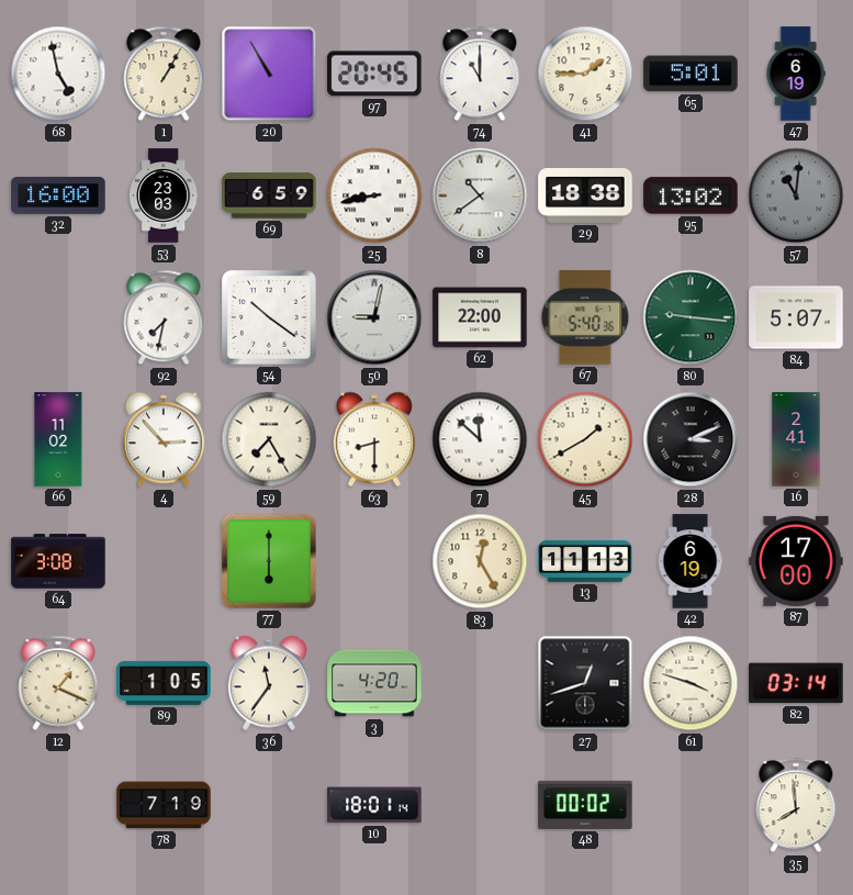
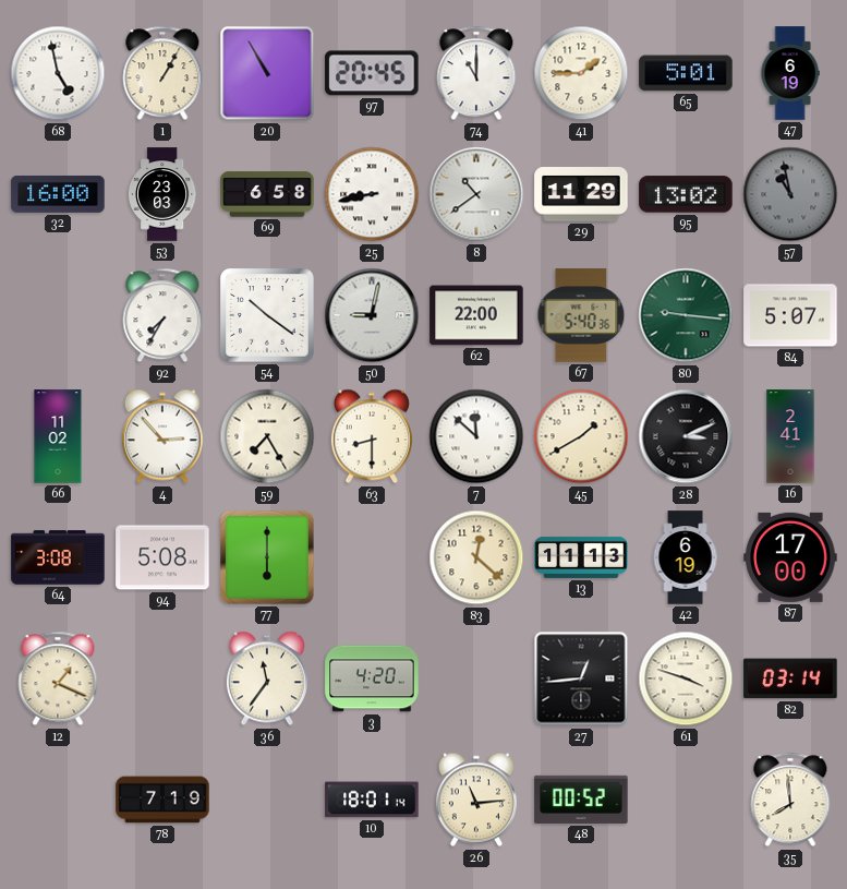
69: 6:59 -> 6:58
29: 18:38 -> 11:29
57: 11:01 -> 10:58
92: 7:32 -> 7:35
94: none -> 5:08
83: 12:25 -> 12:22
89: 1:05 -> none
27: 12:42 -> 12:44
26: none -> 11:14
48: 00:02 -> 00:52
